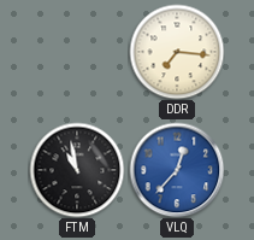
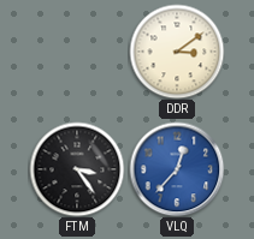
DDR: 7:16 -> 3:09
FTM: 10:58 -> 3:24
